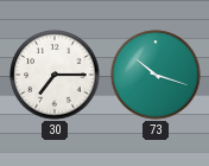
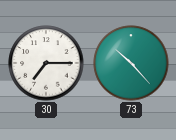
73: 10:18 -> 10:23
